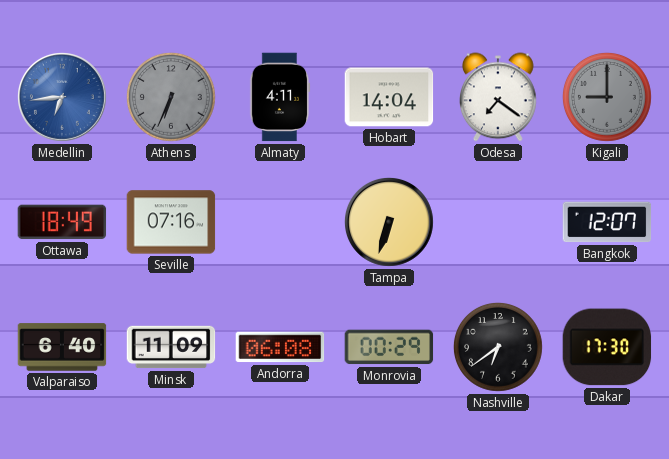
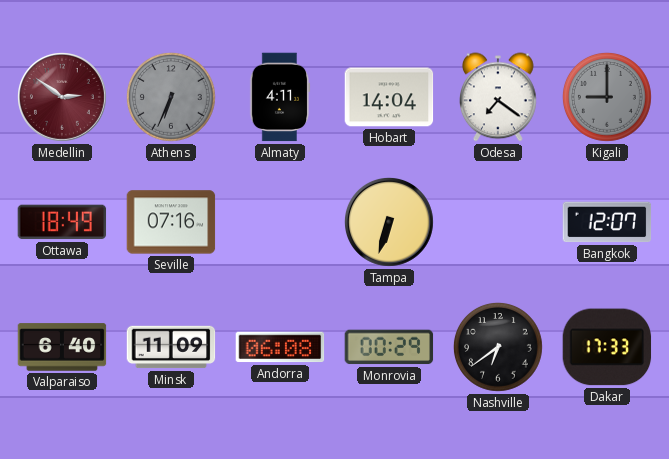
Medellin: 6:44 -> 2:51
Medellin dial: blue -> burgundy
Dakar: 17:30 -> 17:33
